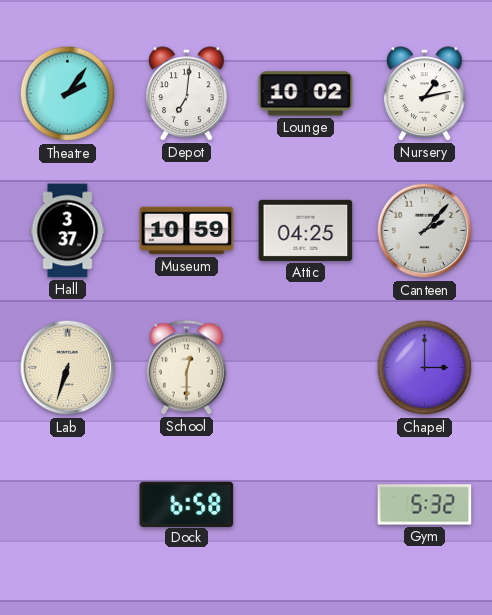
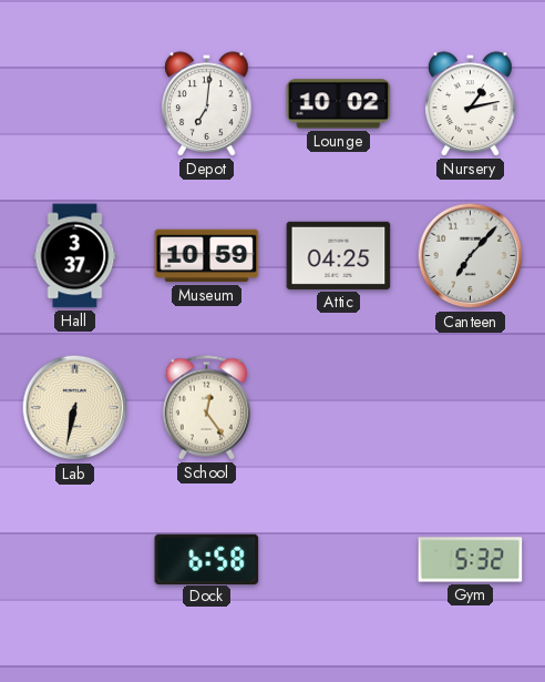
Theatre: 2:06 -> none
Canteen: 2:07 -> 7:07
Lab: 6:33 -> 6:32
School: 12:30 -> 12:24
Chapel: 3:00 -> none
